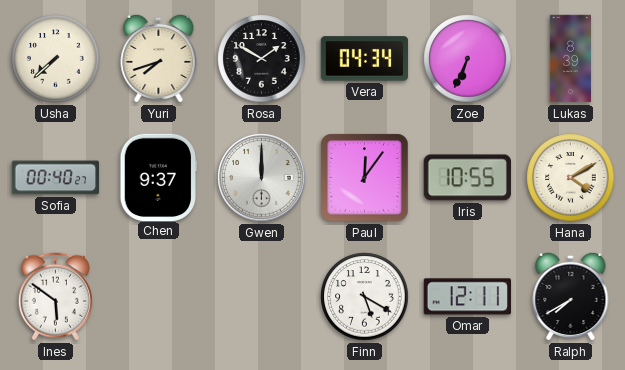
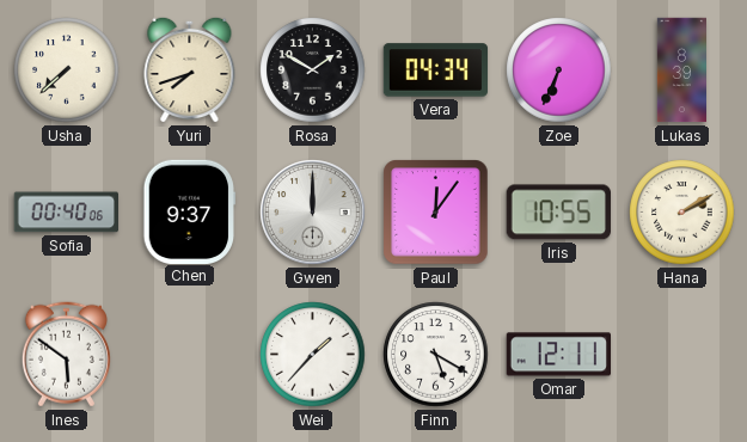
Sofia: 00:40:27 -> 00:40:06
Hana: 4:10 -> 2:10
Wei: none -> 1:37
Ralph: 7:40 -> none
